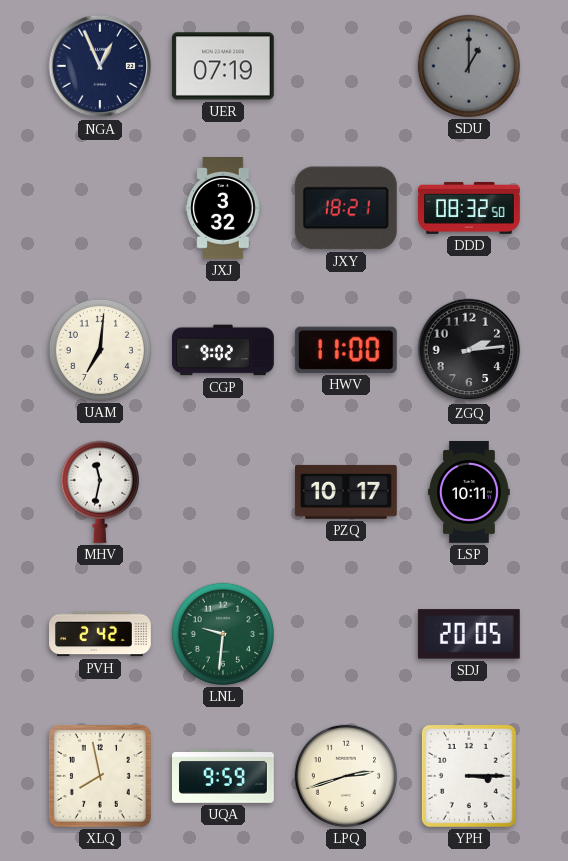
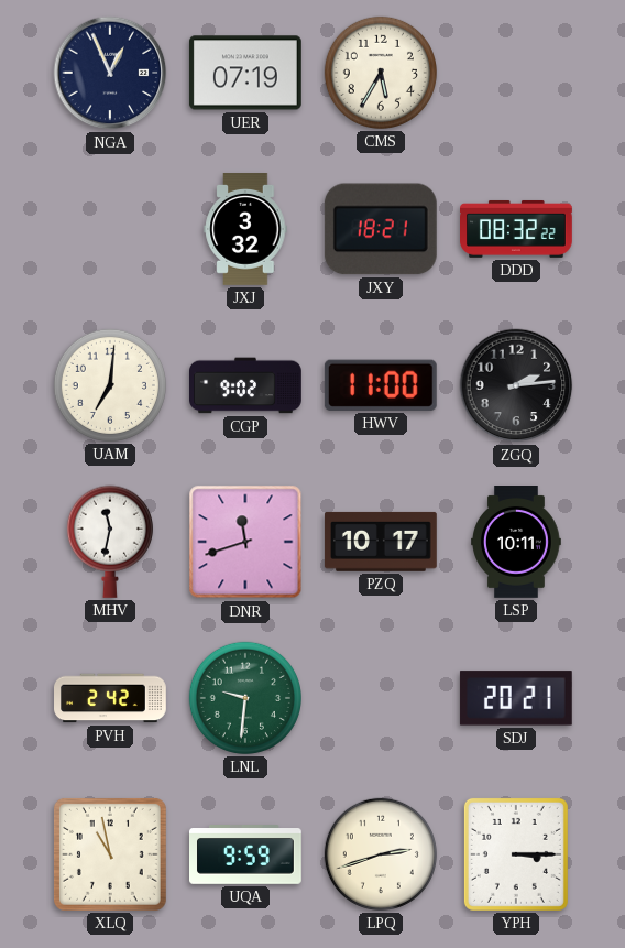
CMS: none -> 5:35
SDU: 1:00 -> none
DDD: 08:32:50 -> 08:32:22
DNR: none -> 11:42
SDJ: 20:05 -> 20:21
XLQ: 7:58 -> 10:58
